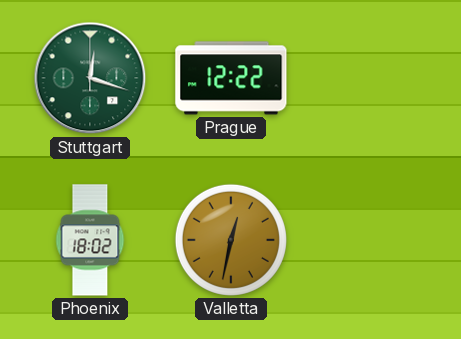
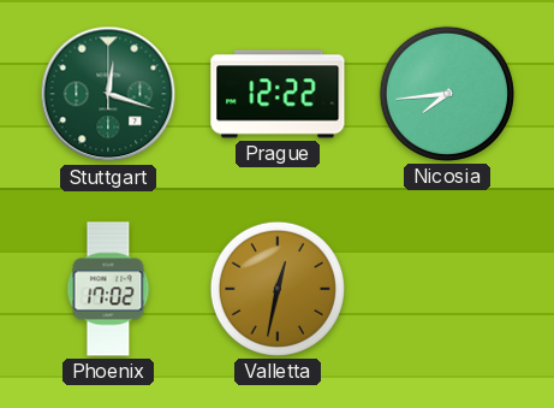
Nicosia: none -> 7:44
Phoenix: 18:02 -> 17:02
